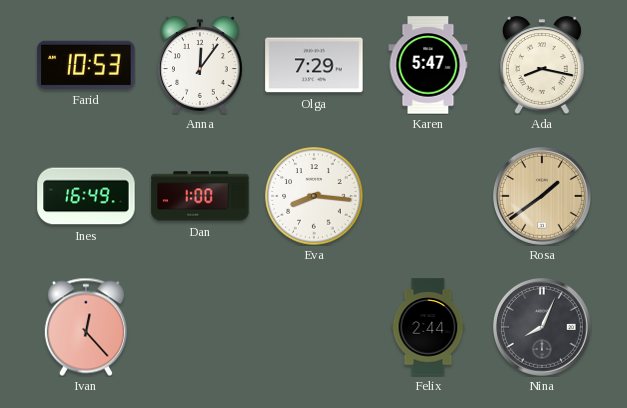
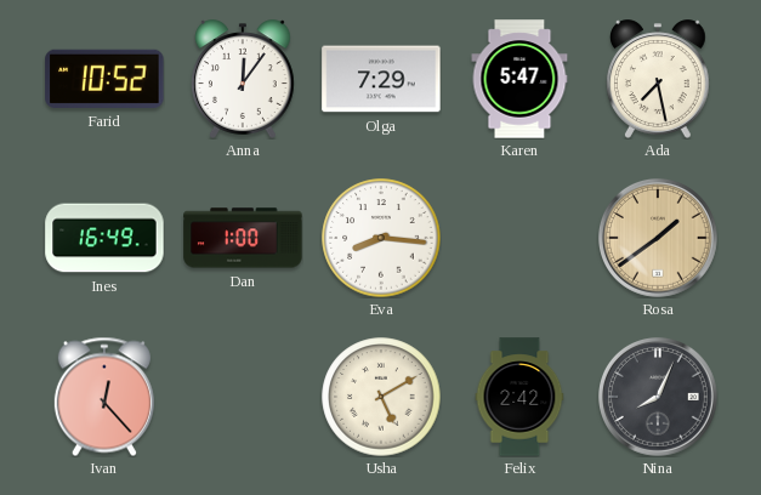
Farid: 10:53 -> 10:52
Ada: 8:17 -> 7:28
Usha: none -> 5:10
Felix: 2:44 -> 2:42
